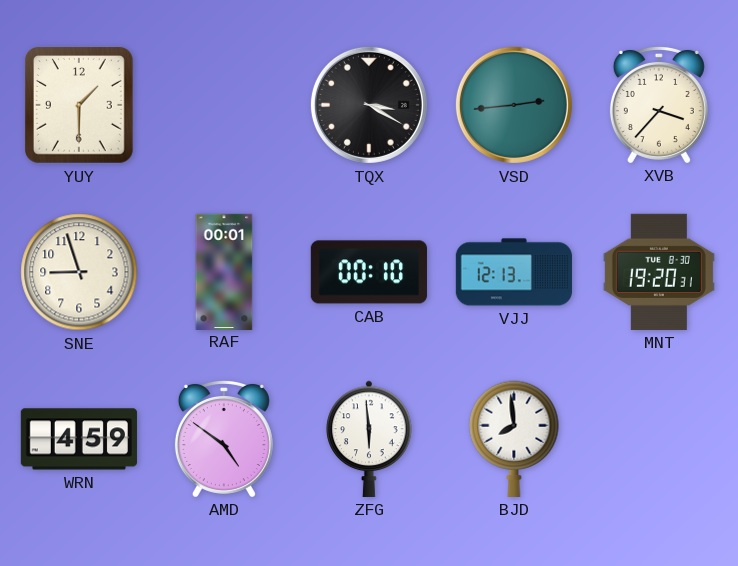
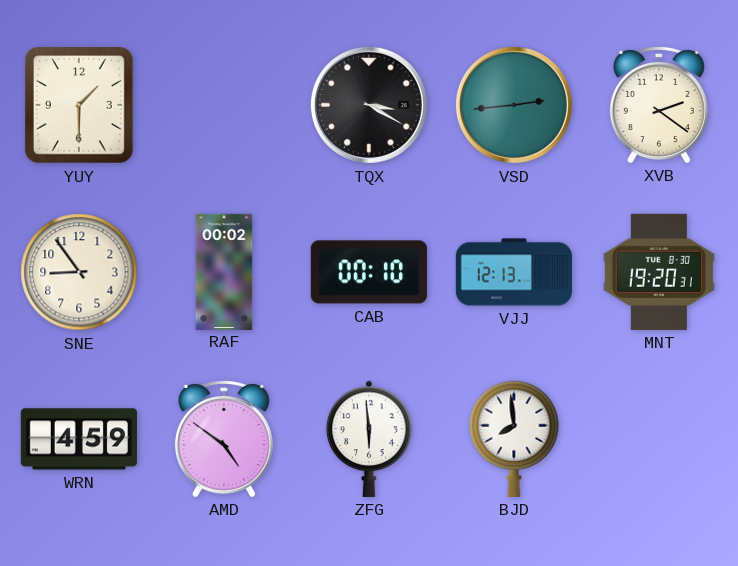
XVB: 3:37 -> 2:21
SNE: 8:57 -> 8:54
RAF: 00:01 -> 00:02
